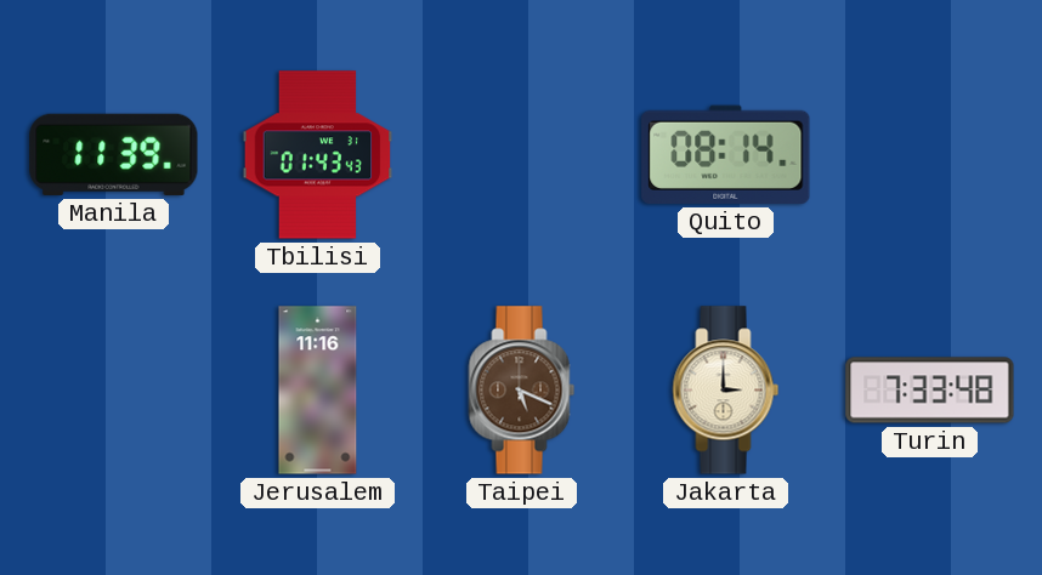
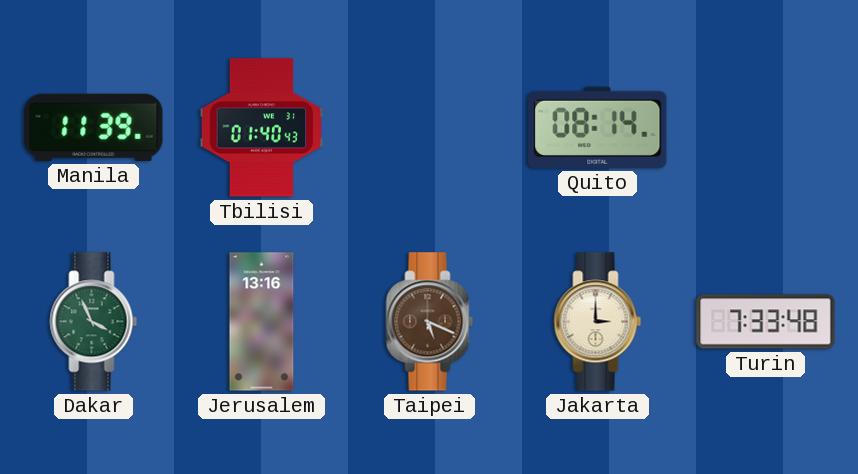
Tbilisi: 01:43 -> 01:40
Dakar: none -> 3:56
Jerusalem: 11:16 -> 13:16
